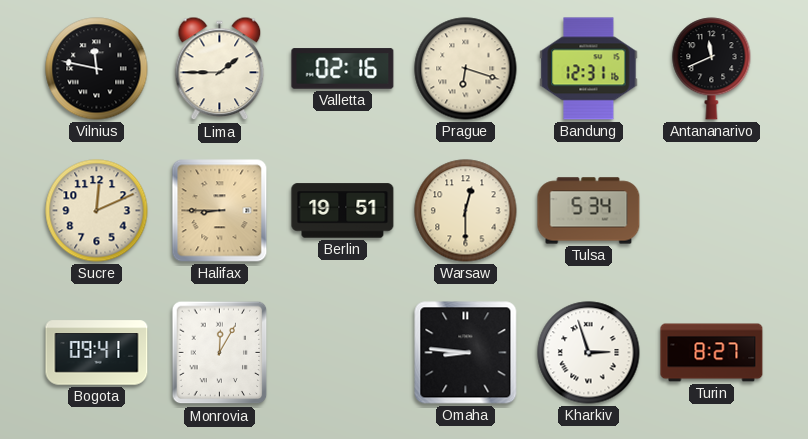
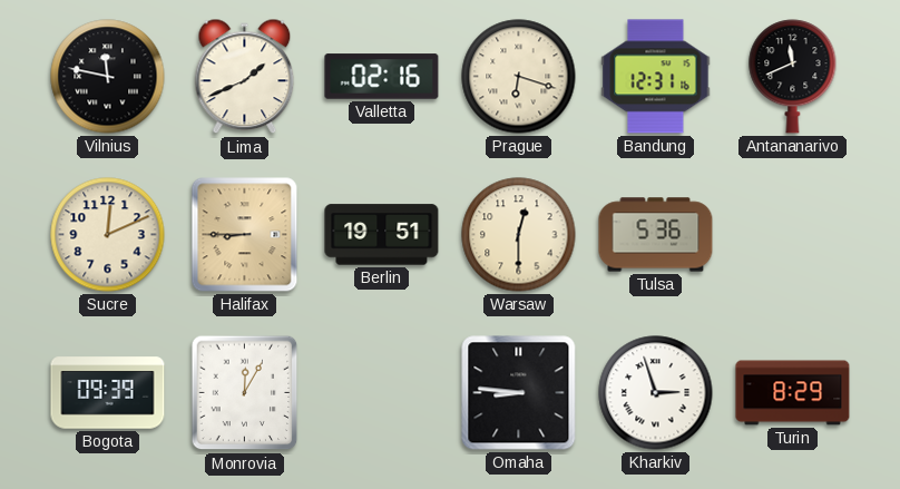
Lima: 1:45 -> 1:41
Tulsa: 5:34 -> 5:36
Bogota: 09:41 -> 09:39
Turin: 8:27 -> 8:29
